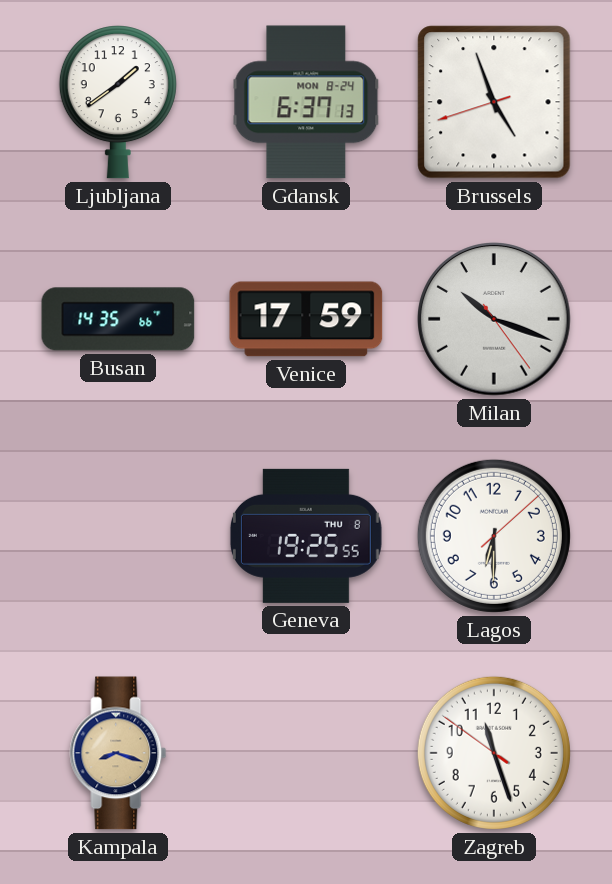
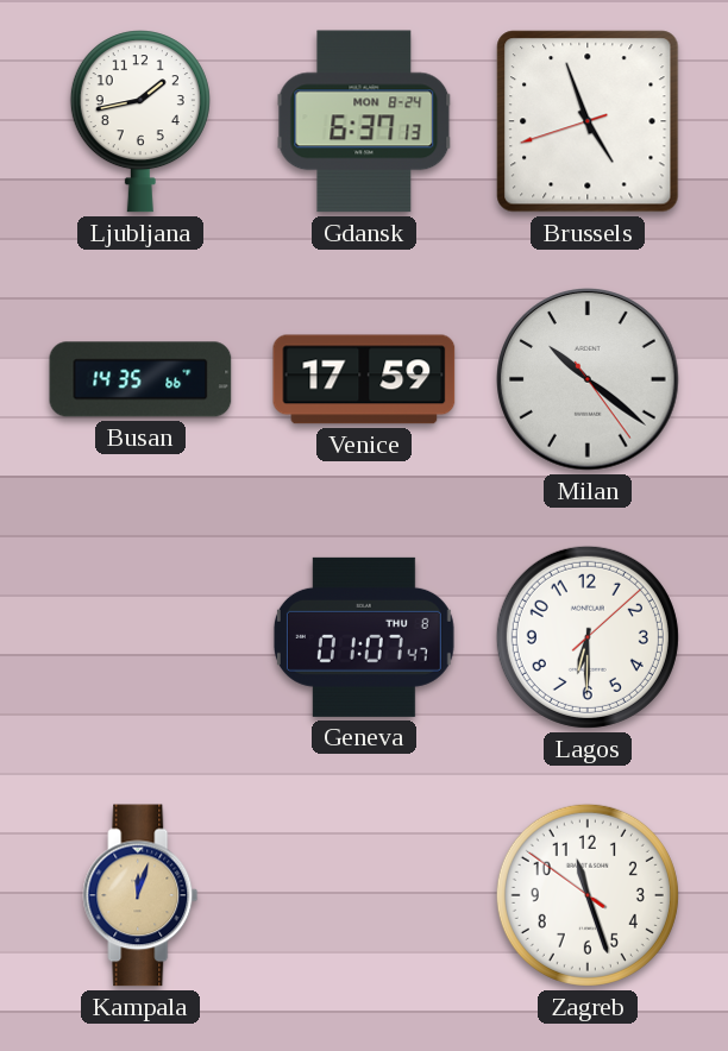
Ljubljana: 1:39 -> 1:43
Milan: 10:18 -> 10:21
Geneva: 19:25 -> 01:07
Kampala: 8:18 -> 12:03
